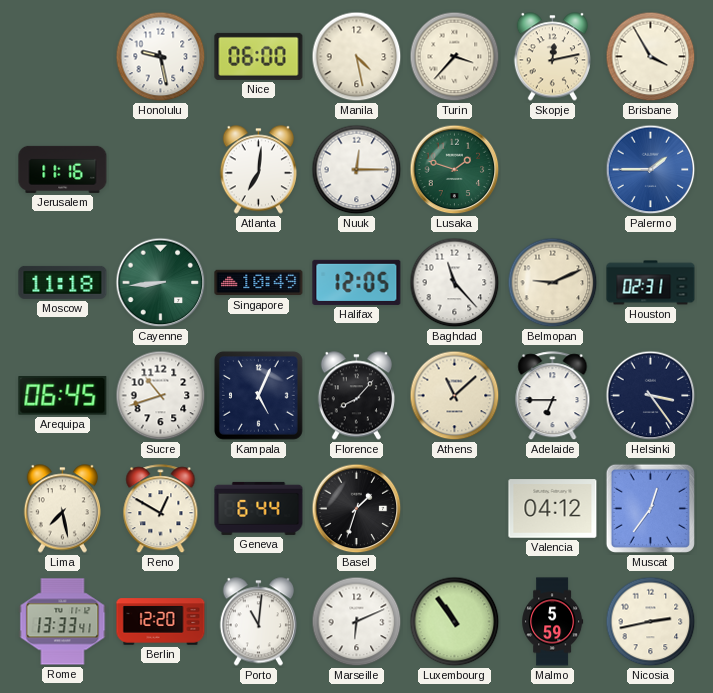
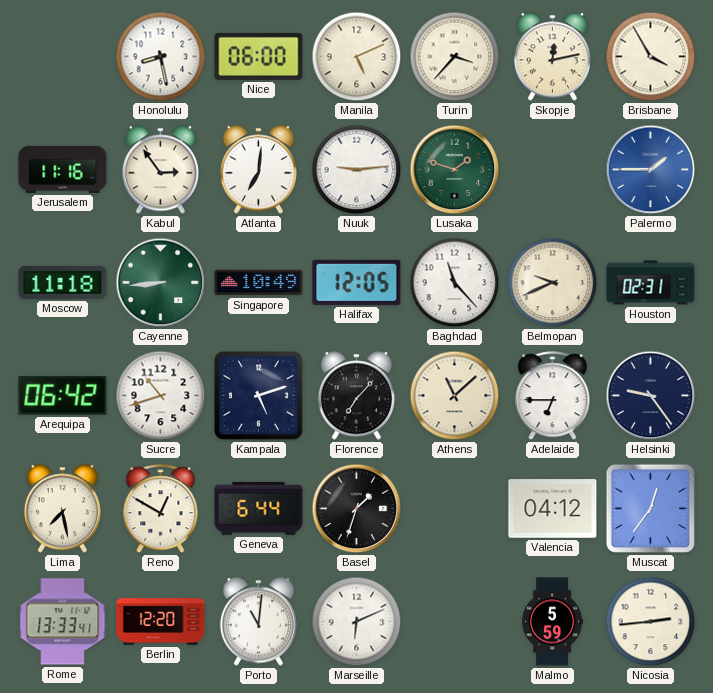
Honolulu: 9:28 -> 8:28
Manila: 4:28 -> 5:11
Kabul: none -> 2:54
Nuuk: 12:15 -> 9:14
Belmopan: 9:11 -> 9:41
Arequipa: 06:45 -> 06:42
Kampala: 5:04 -> 5:12
Florence: 8:07 -> 7:07
Helsinki: 3:24 -> 9:24
Luxembourg: 10:54 -> none
Nicosia: 2:43 -> 2:44
